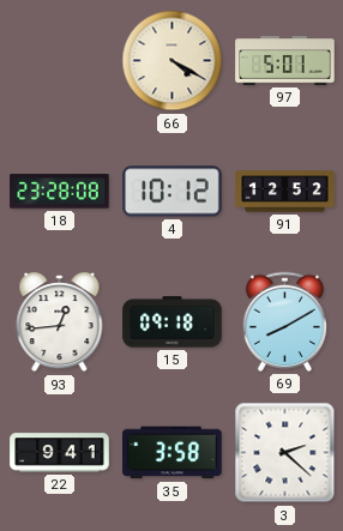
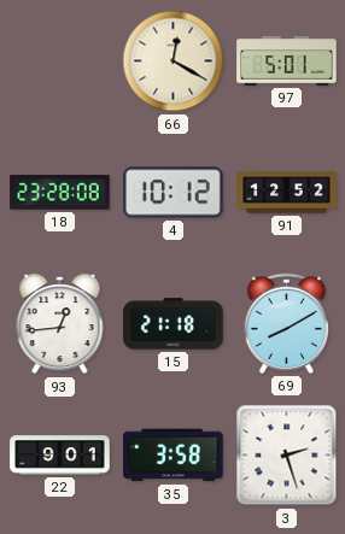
66: 4:20 -> 12:20
15: 09:18 -> 21:18
22: 9:41 -> 9:01
3: 2:22 -> 2:27
